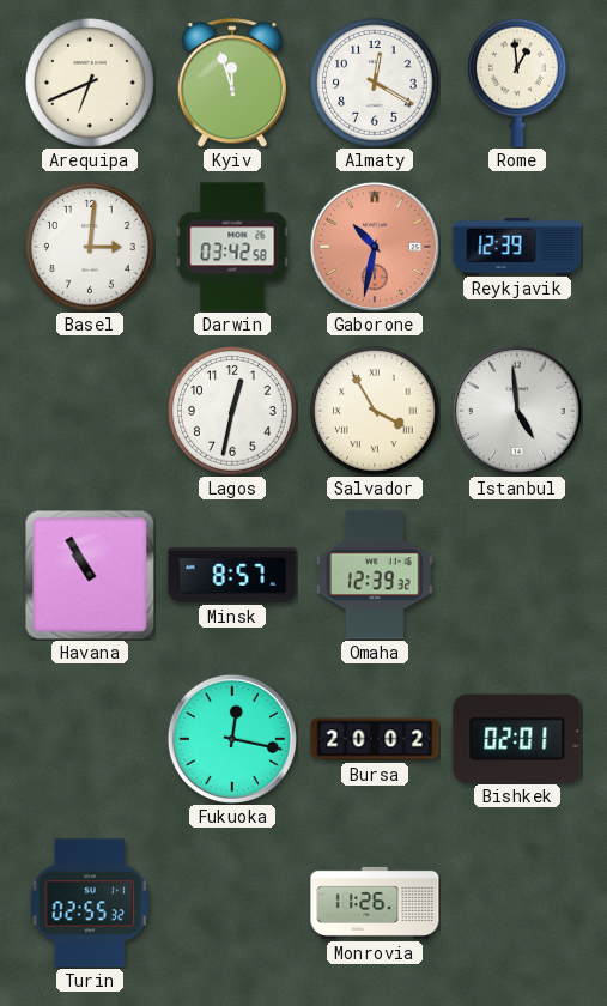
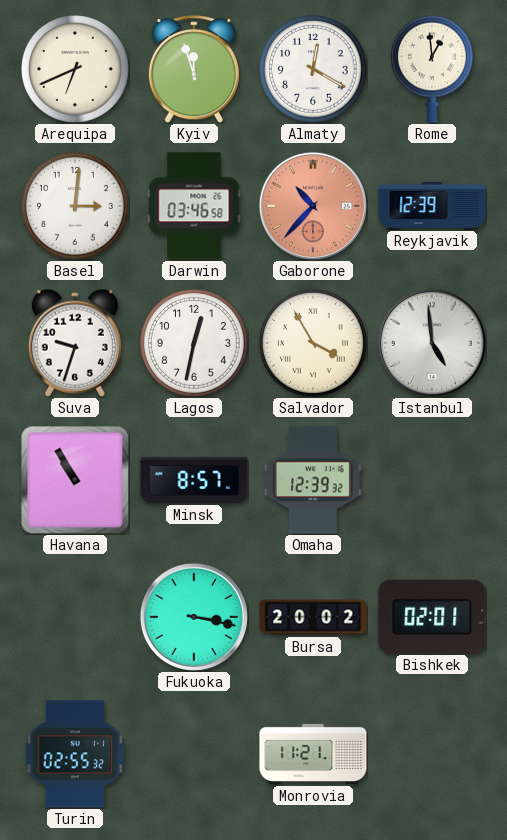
Darwin: 03:42 -> 03:46
Gaborone: 10:32 -> 10:37
Suva: none -> 9:33
Fukuoka: 12:17 -> 3:17
Monrovia: 11:26 -> 11:21
